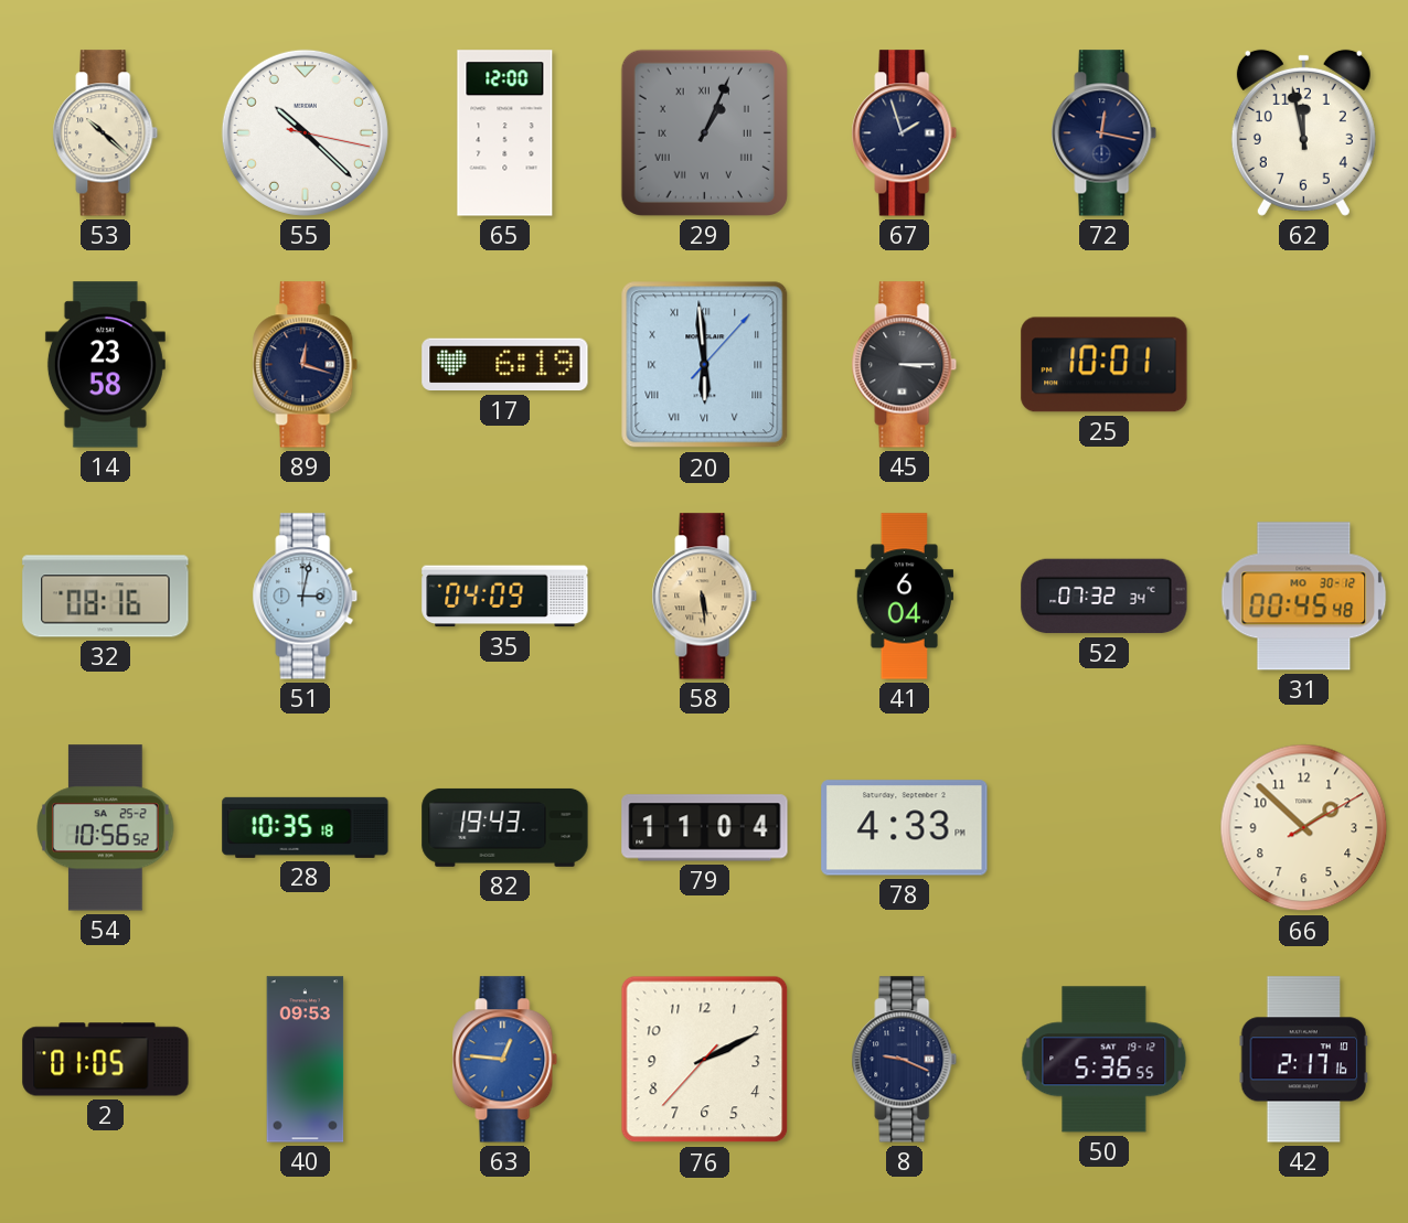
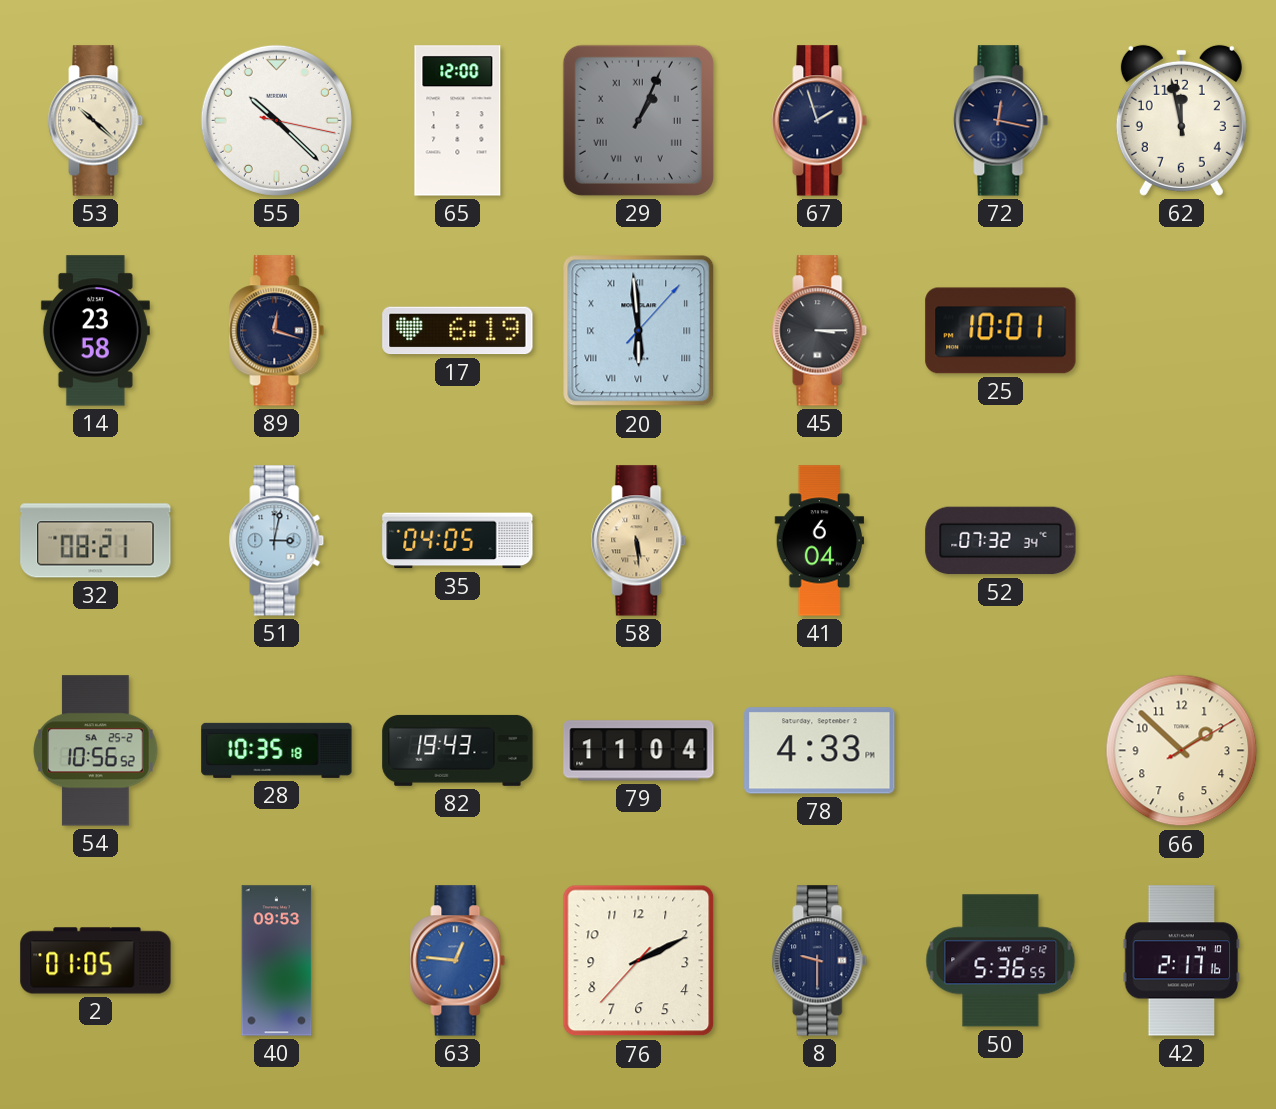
32: 08:16 -> 08:21
35: 04:09 -> 04:05
31: 00:45 -> none
8: 9:19 -> 9:30
